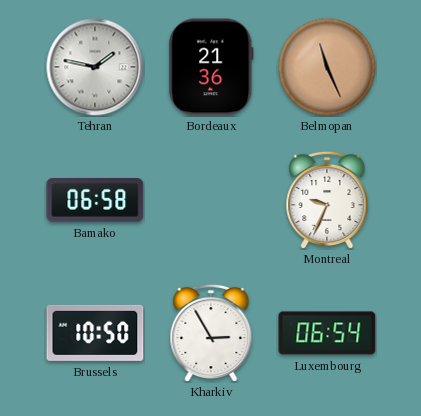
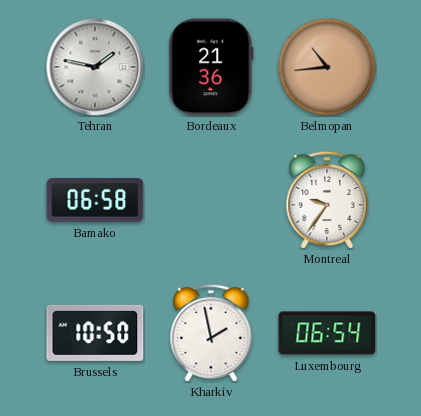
Belmopan: 11:26 -> 10:44
Montreal: 9:34 -> 9:36
Kharkiv: 2:55 -> 1:58
